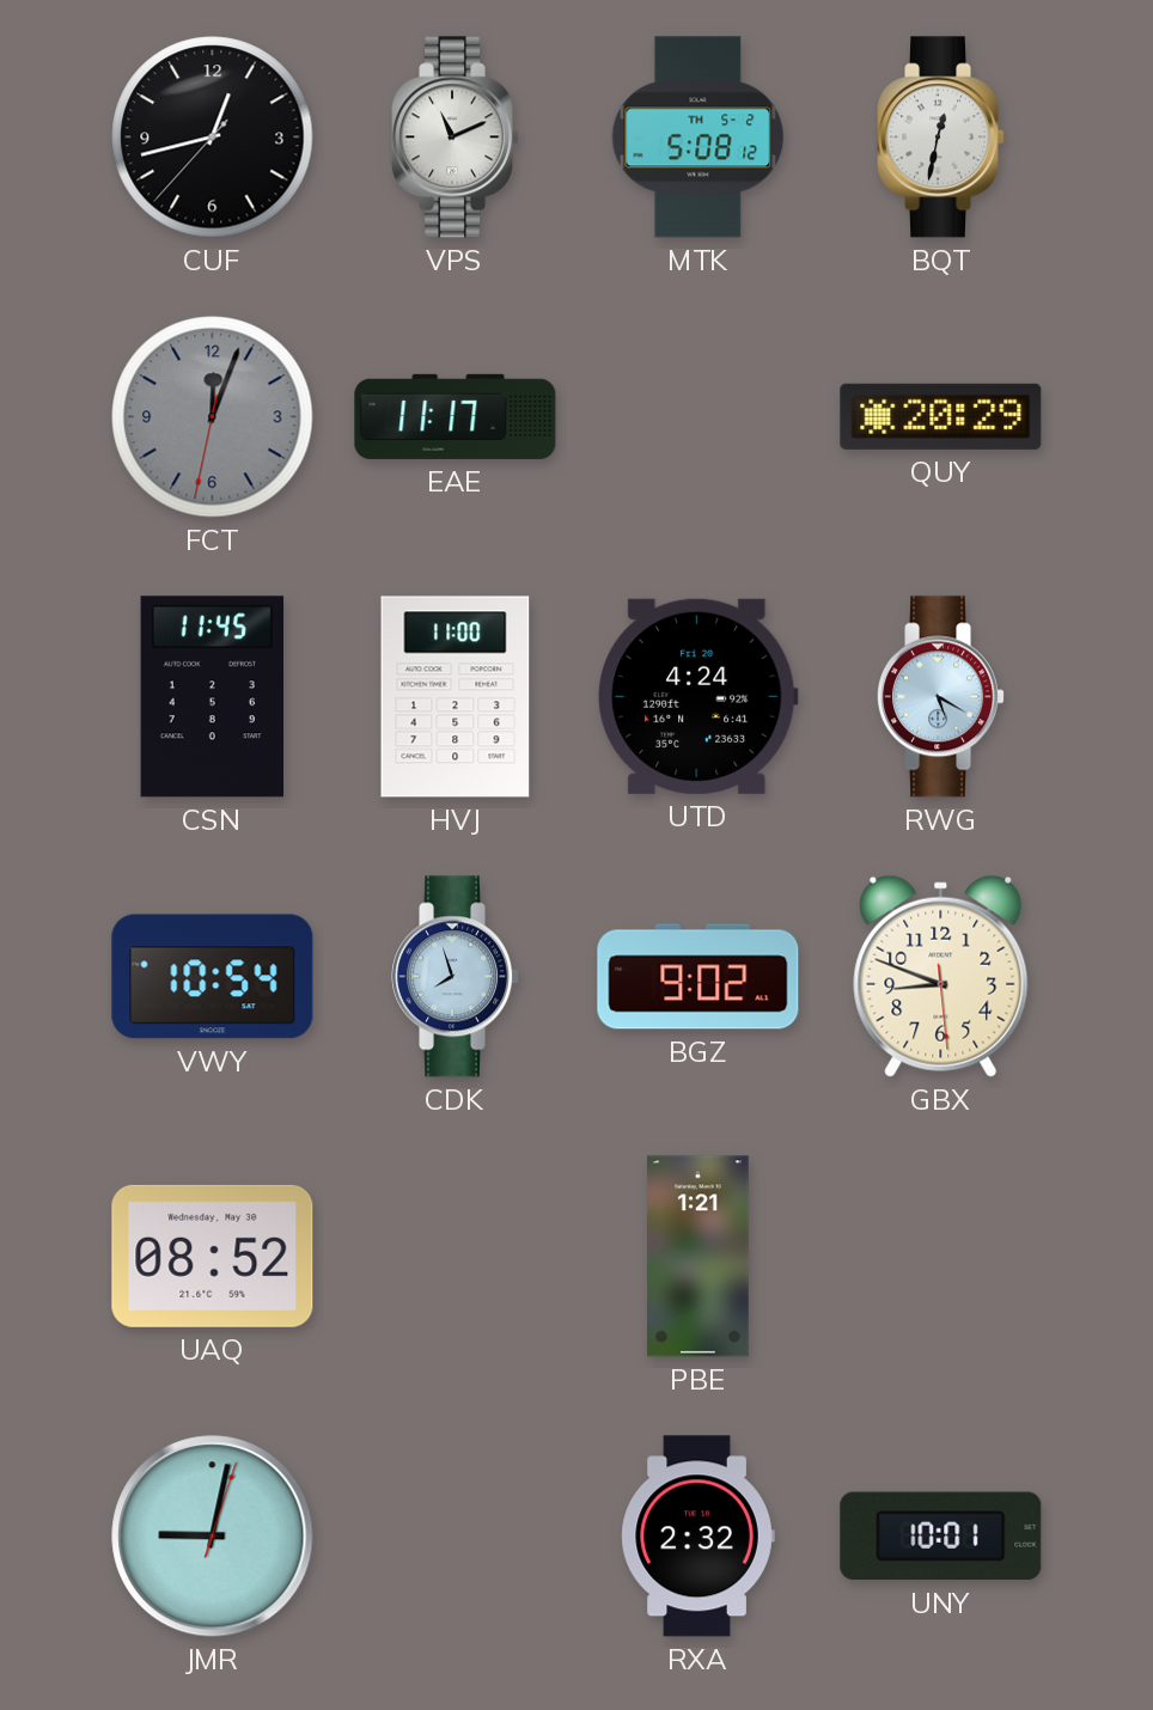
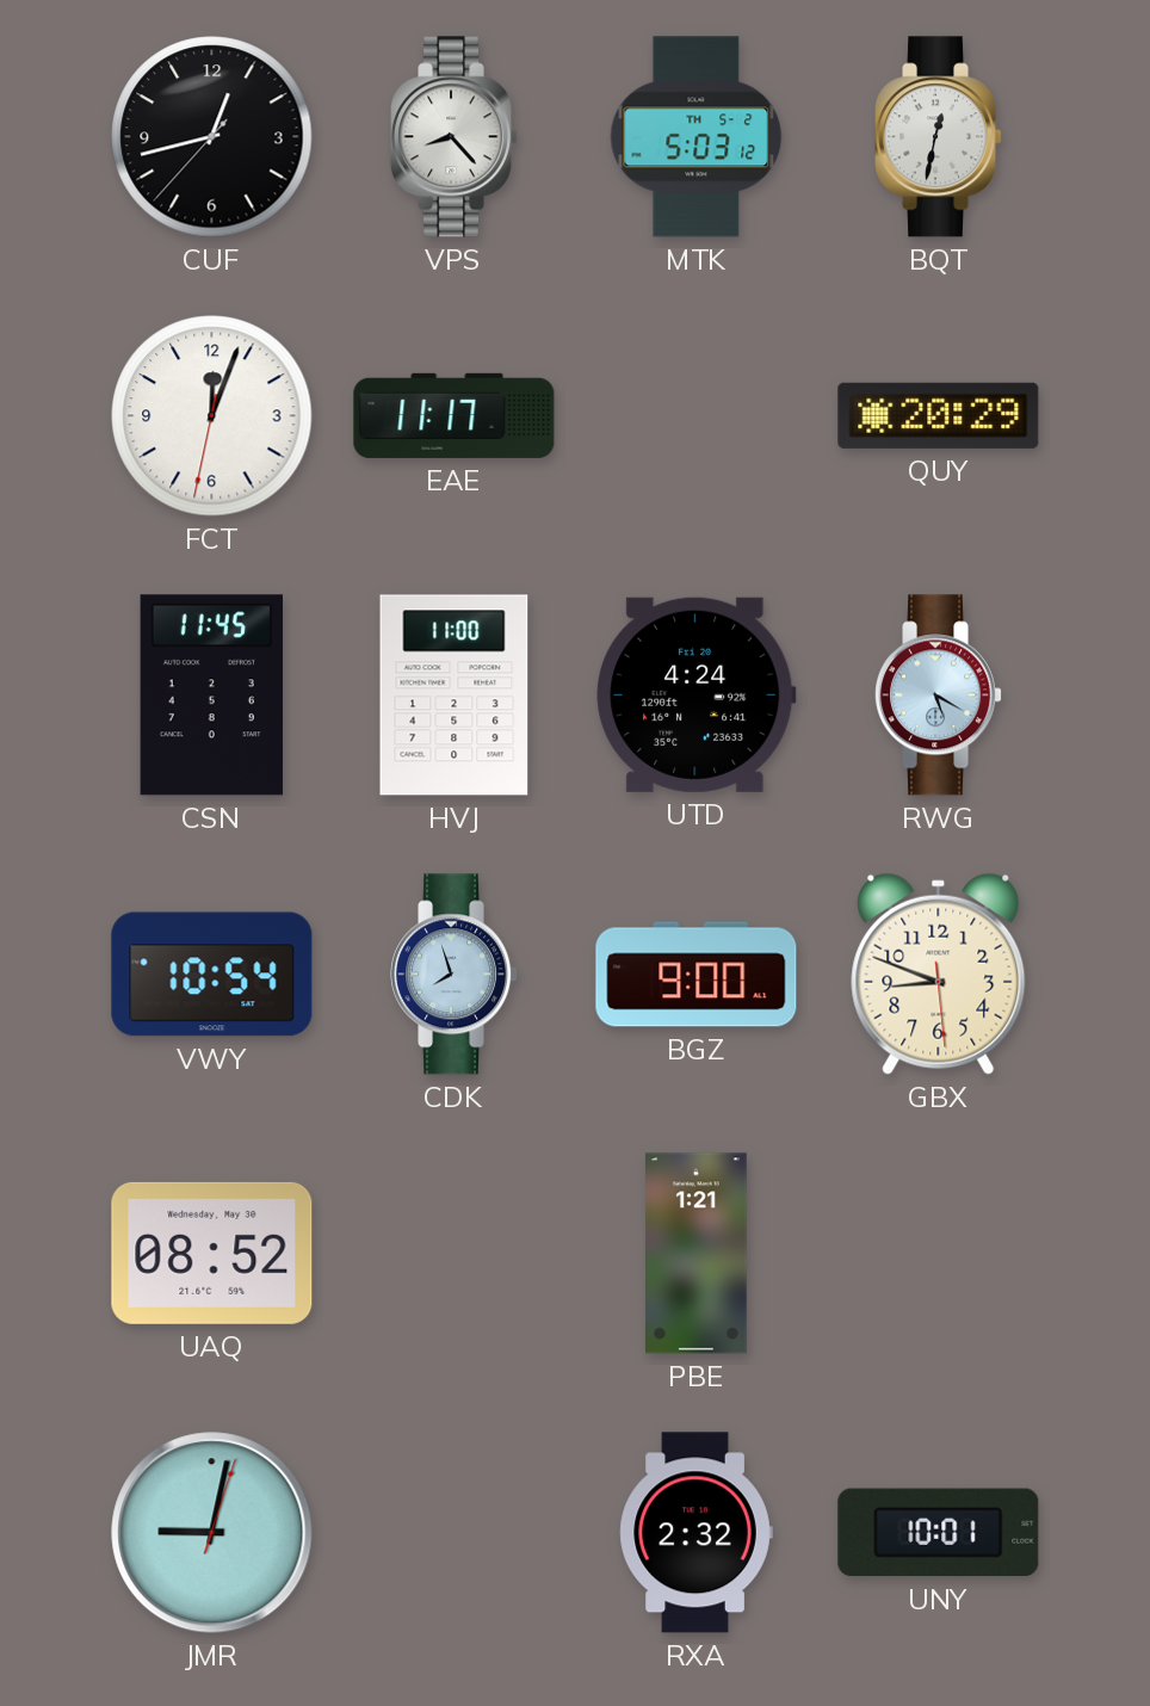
VPS: 11:11 -> 8:23
MTK: 5:08 -> 5:03
FCT dial: grey -> white
BGZ: 9:02 -> 9:00
